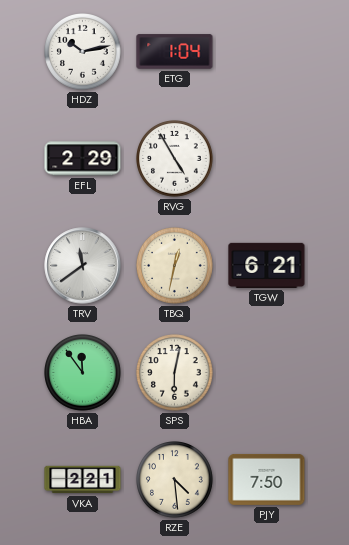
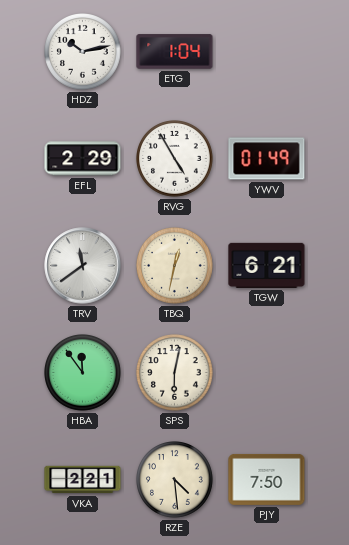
YWV: none -> 01:49
